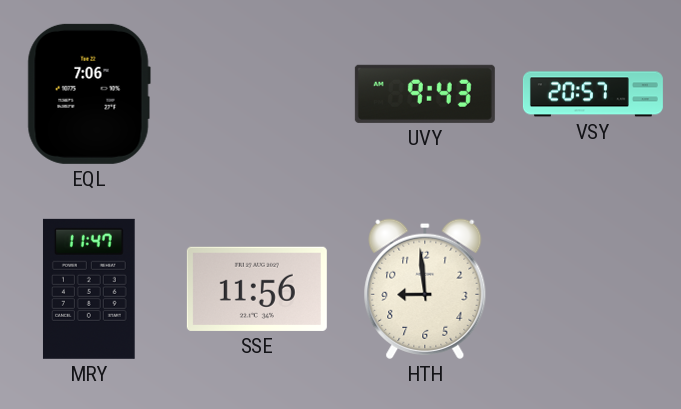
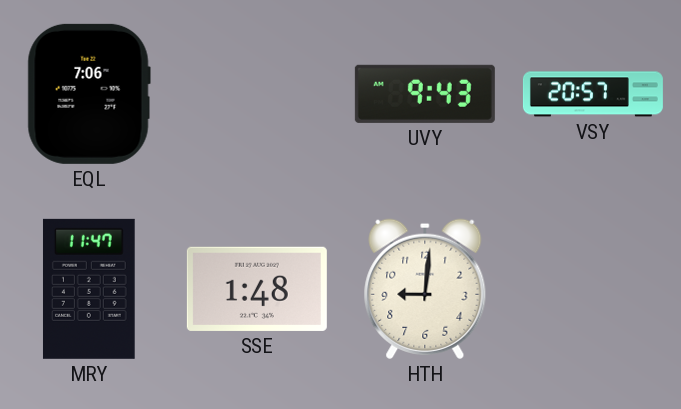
SSE: 11:56 -> 1:48
HTH: 8:59 -> 9:01
